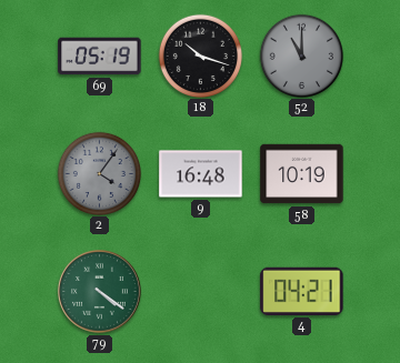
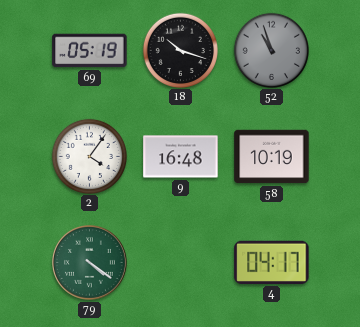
52: 11:00 -> 10:57
2 dial: grey -> white
4: 04:21 -> 04:17
